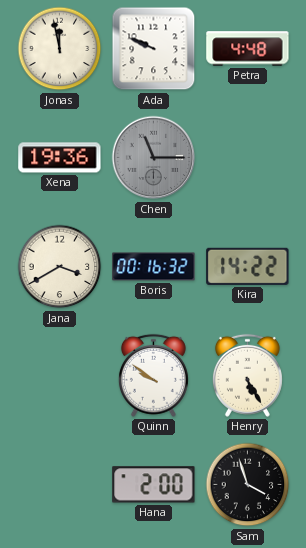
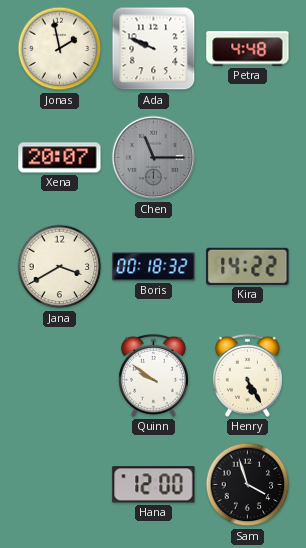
Jonas: 11:58 -> 1:58
Xena: 19:36 -> 20:07
Boris: 00:16 -> 00:18
Hana: 2:00 -> 12:00
